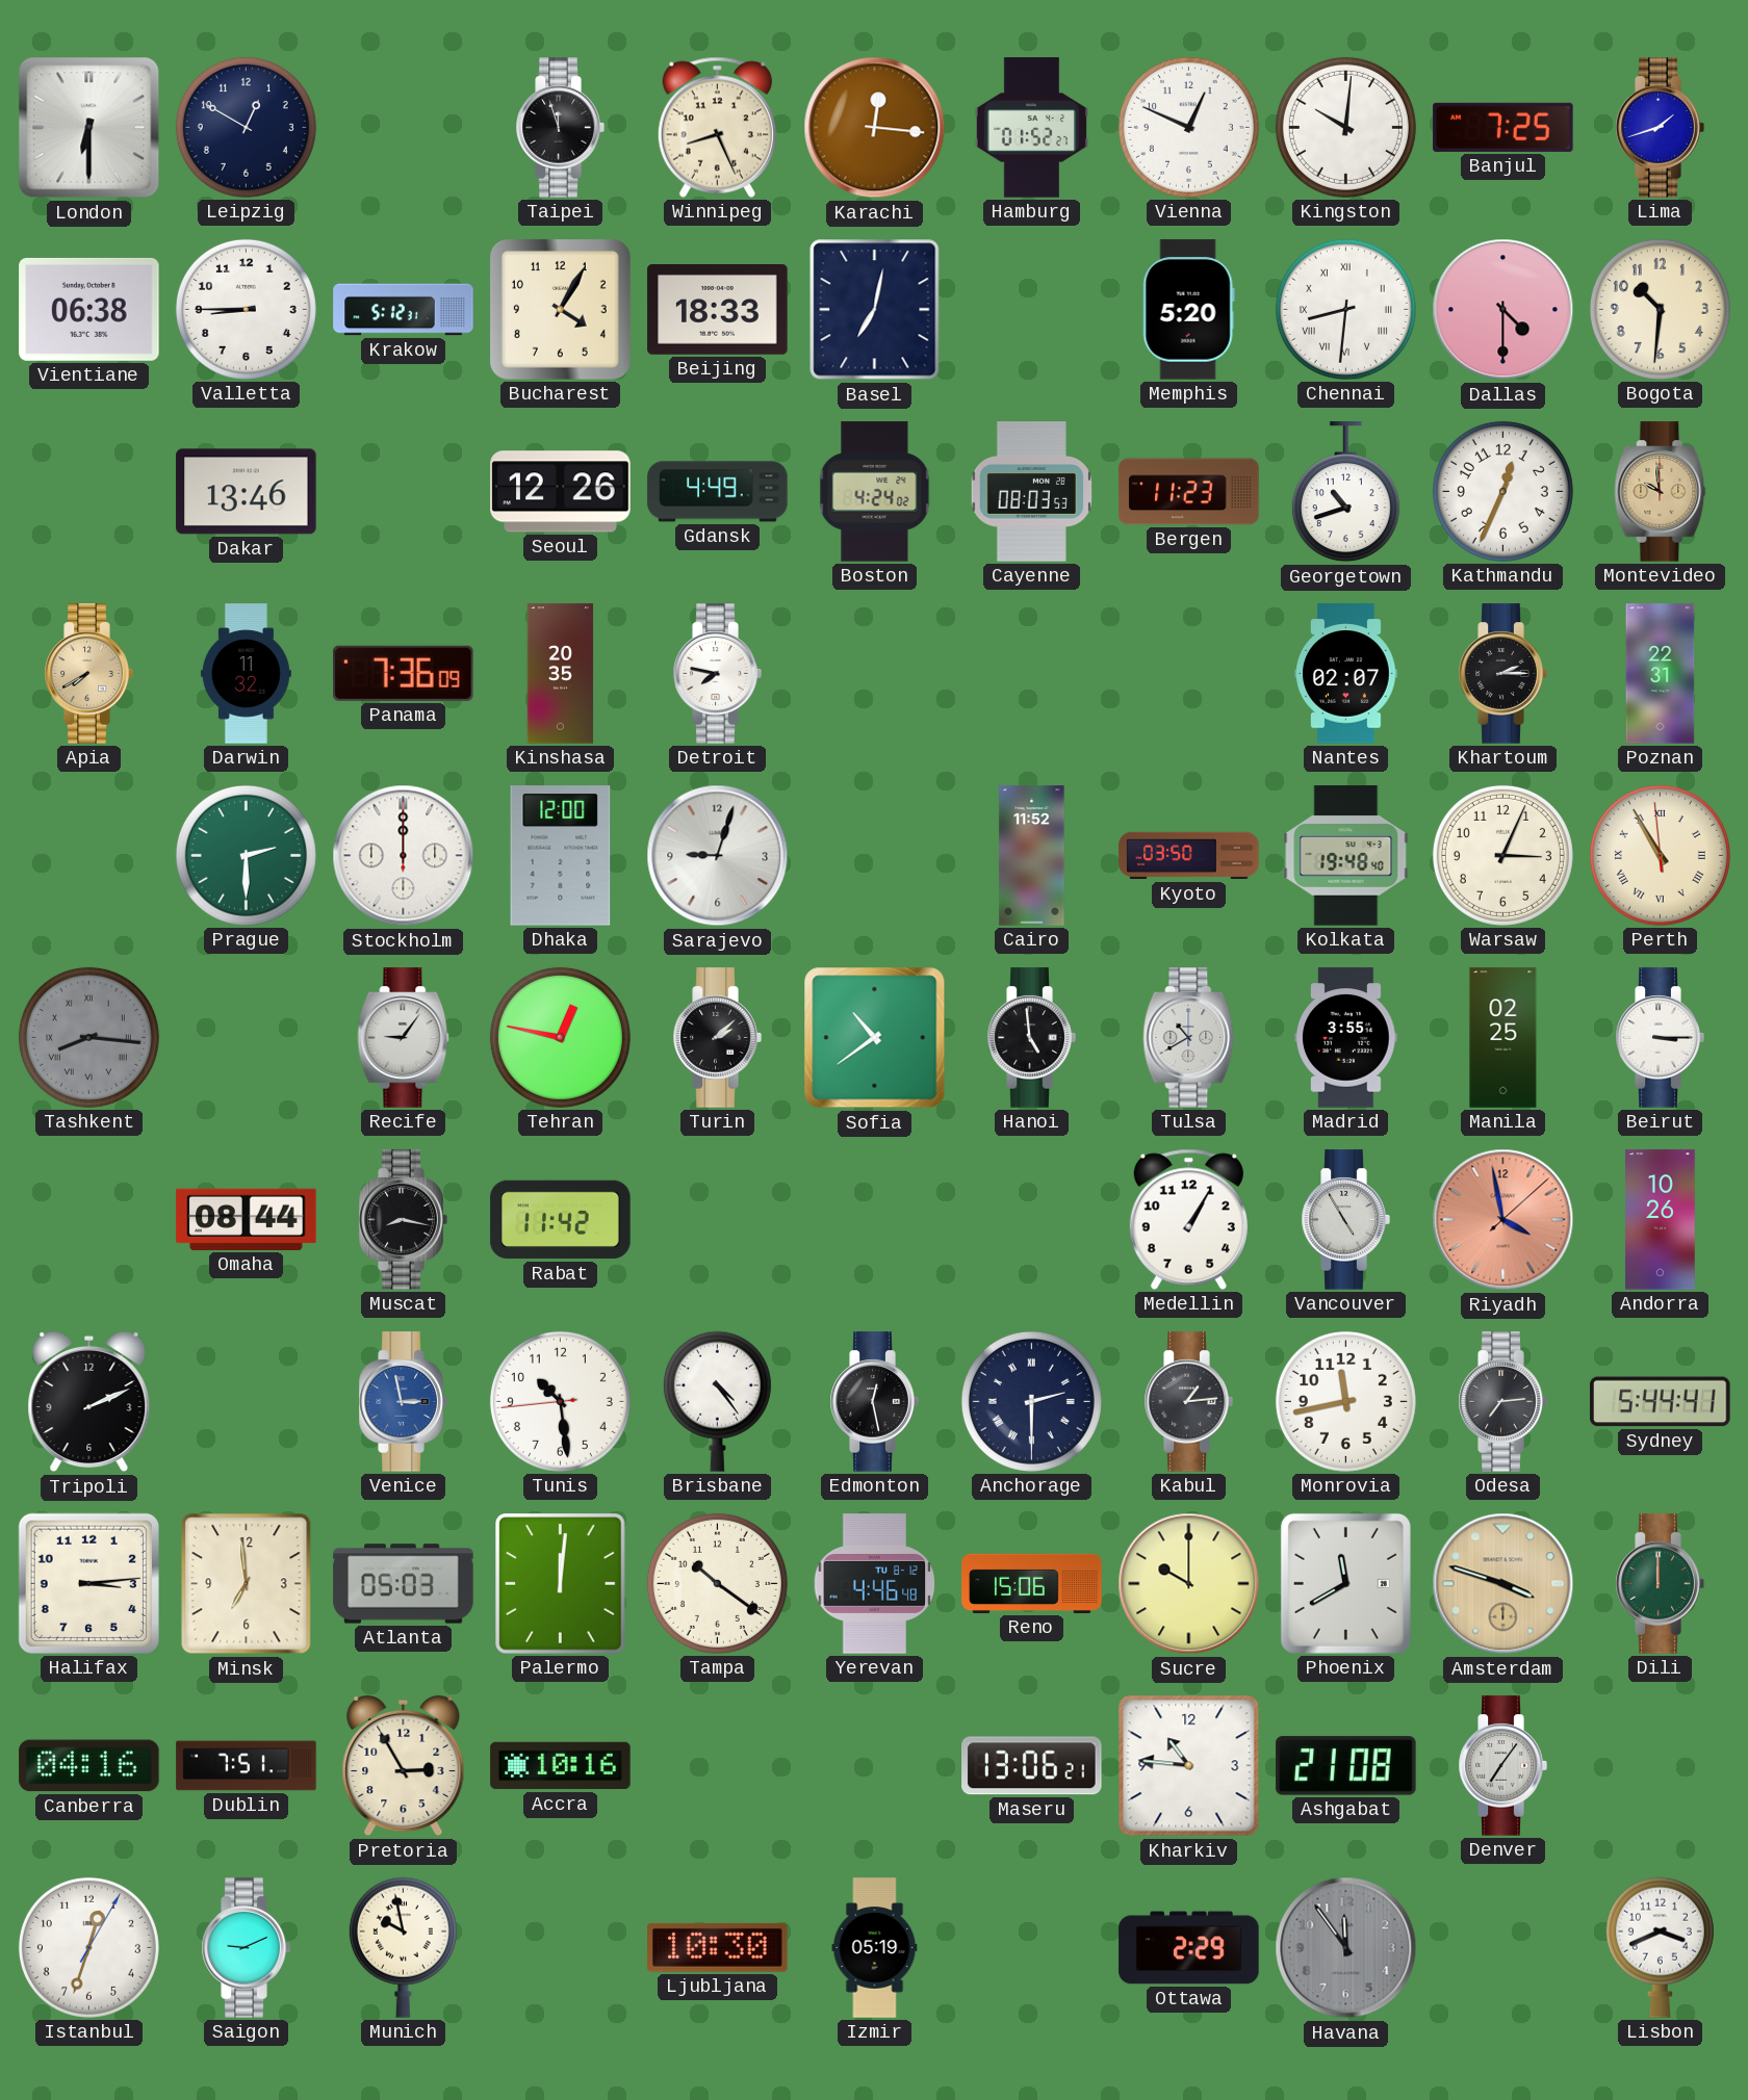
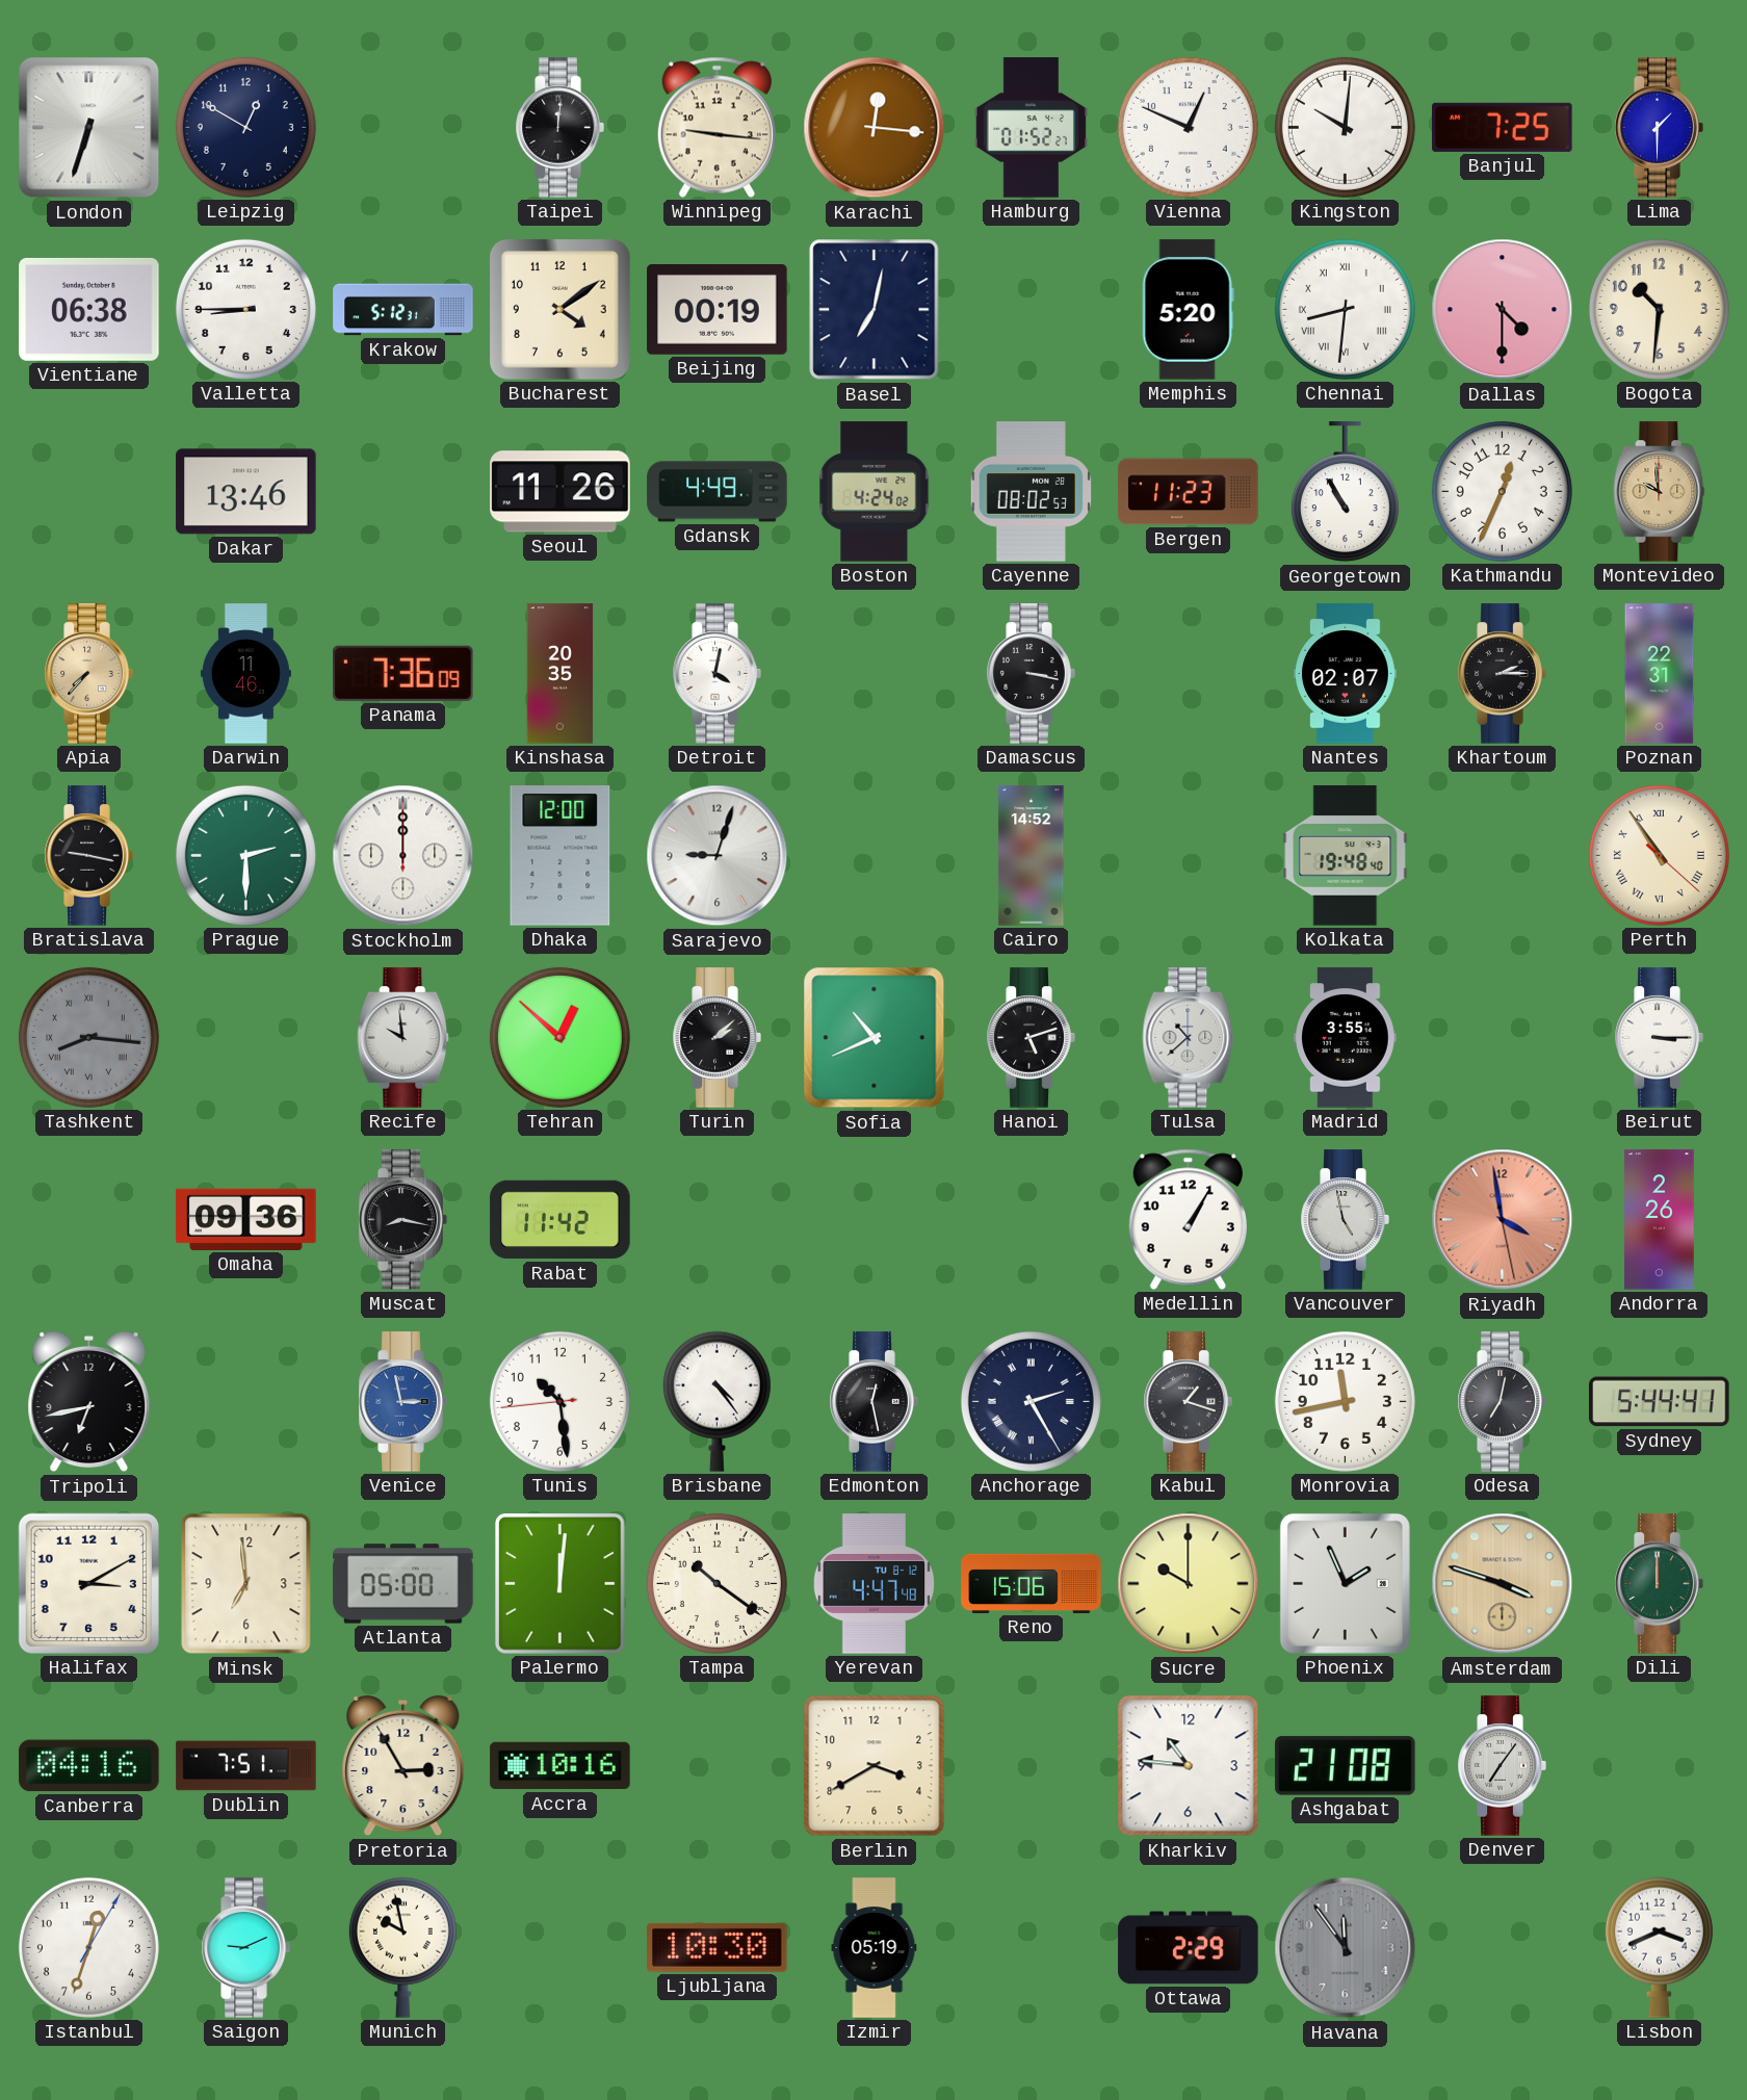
London: 6:30 -> 6:33
Taipei: 11:57 -> 12:01
Winnipeg: 8:26 -> 9:16
Lima: 1:42 -> 1:30
Bucharest: 4:05 -> 4:09
Beijing: 18:33 -> 00:19
Seoul: 12:26 -> 11:26
Cayenne: 08:03 -> 08:02
Georgetown: 10:42 -> 10:55
Apia: 7:40 -> 7:37
Darwin: 11:32 -> 11:46
Detroit: 7:47 -> 4:02
Damascus: none -> 3:17
Bratislava: none -> 9:17
Cairo: 11:52 -> 14:52
Kyoto: 03:50 -> none
Warsaw: 3:04 -> none
Perth: 10:54:59 -> 10:54:22
Recife: 9:06 -> 9:59
Tehran: 12:47 -> 12:52
Sofia: 10:39 -> 10:41
Hanoi: 4:59 -> 5:12
Tulsa: 10:40 -> 10:38
Manila: 02:25 -> none
Omaha: 08:44 -> 09:36
Vancouver: 4:55 -> 4:58
Riyadh: 3:58:08 -> 3:58:28
Andorra: 10:26 -> 2:26
Tripoli: 2:11 -> 6:43
Anchorage: 2:30 -> 2:25
Kabul: 1:14 -> 1:18
Odesa: 7:14 -> 7:02
Halifax: 3:14 -> 3:10
Atlanta: 05:03 -> 05:00
Yerevan: 4:46 -> 4:47
Phoenix: 11:40 -> 1:56
Berlin: none -> 3:40
Maseru: 13:06 -> none
